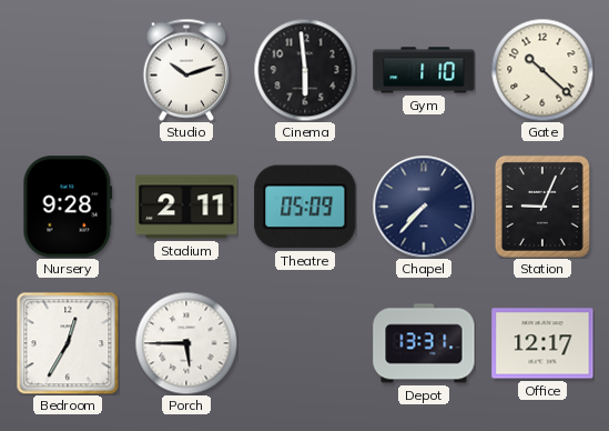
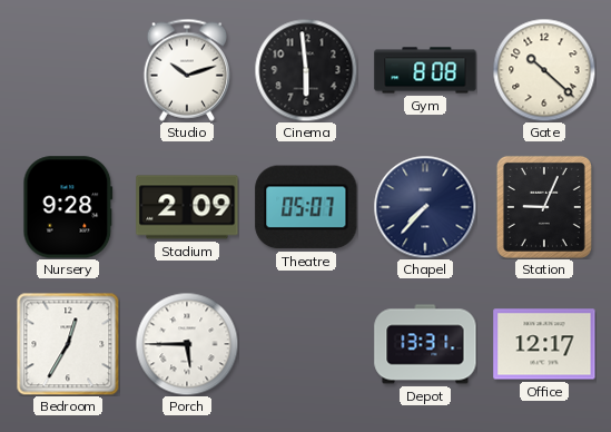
Gym: 1:10 -> 8:08
Stadium: 2:11 -> 2:09
Theatre: 05:09 -> 05:07
